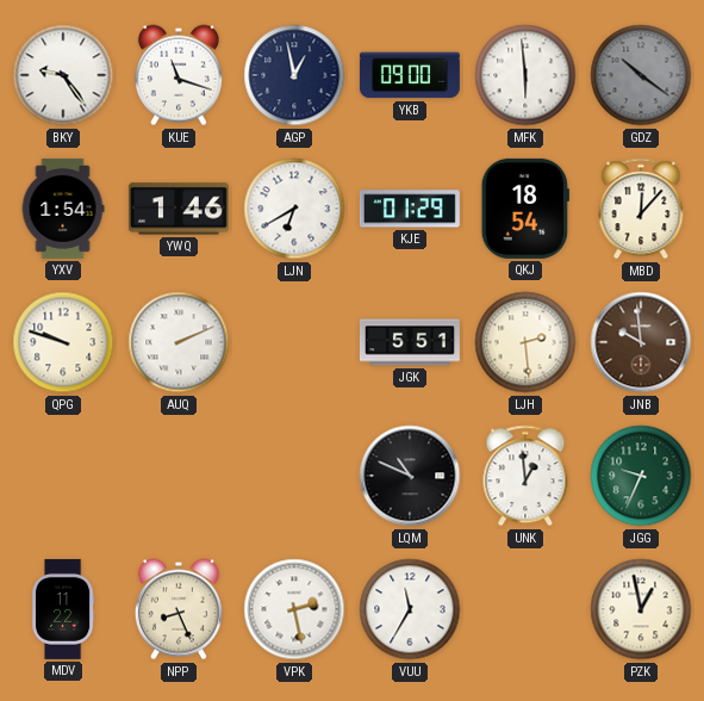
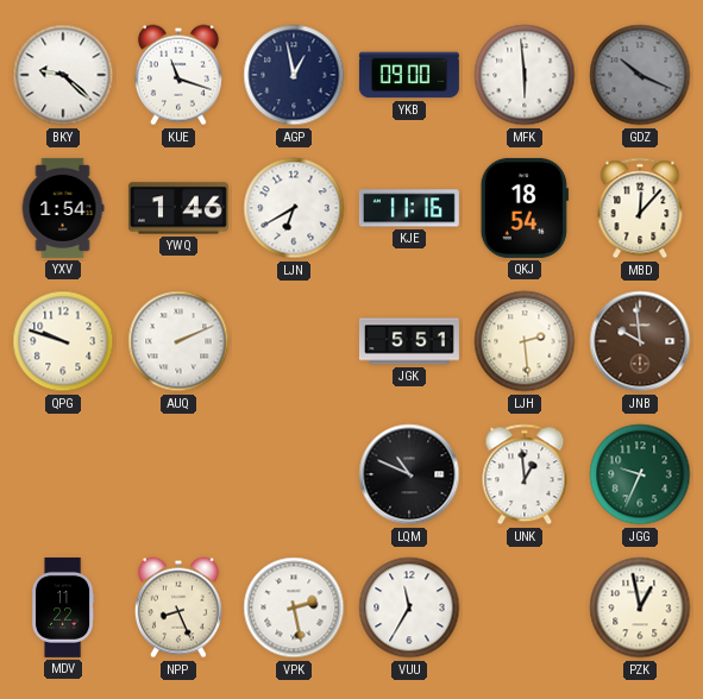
BKY: 9:24 -> 9:22
GDZ: 10:21 -> 10:19
KJE: 01:29 -> 11:16
